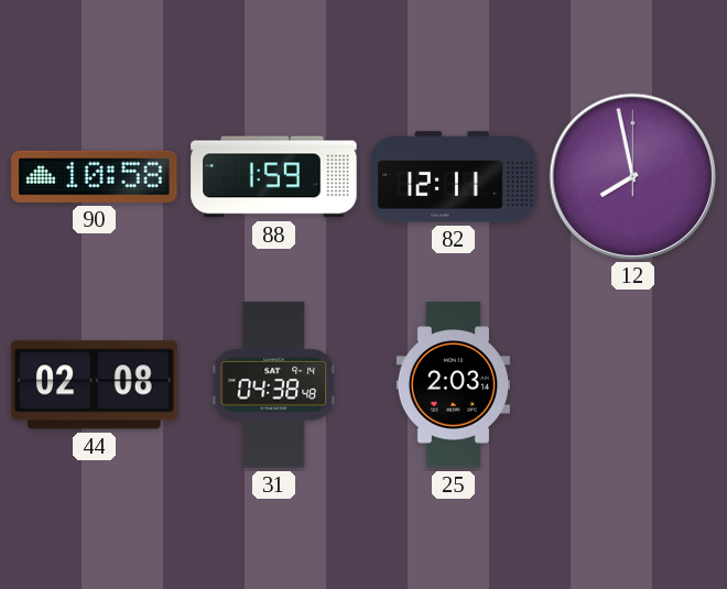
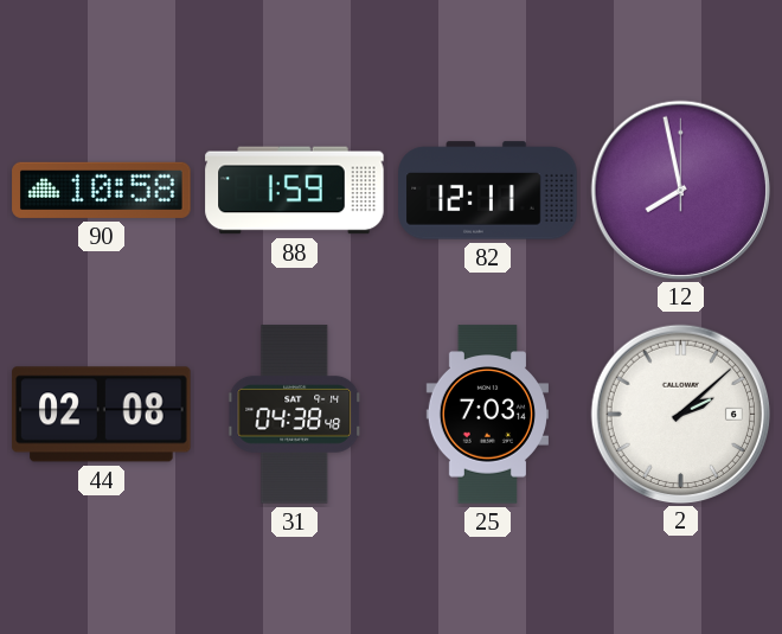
25: 2:03 -> 7:03
2: none -> 2:08
